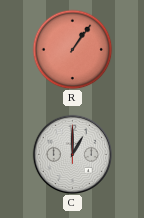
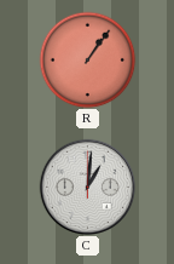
C: 1:00 -> 1:01
